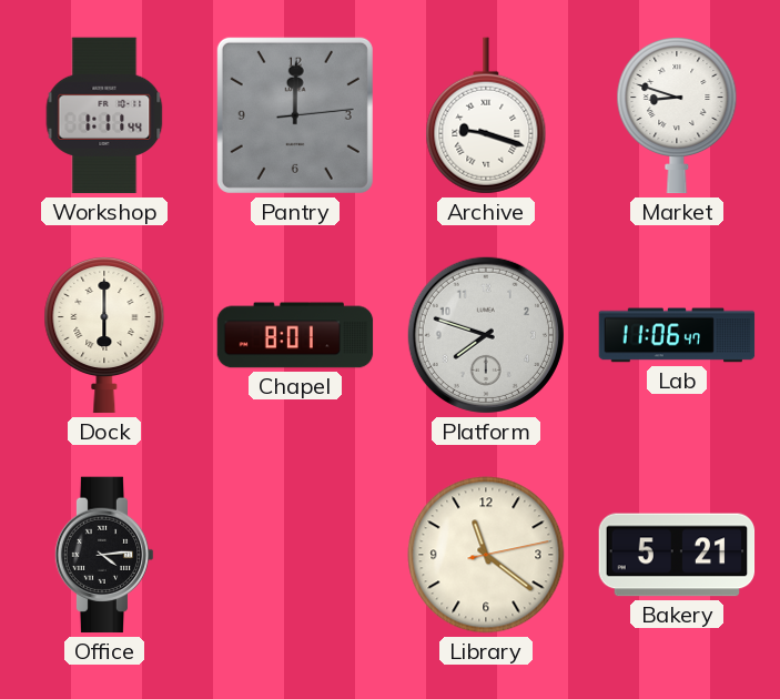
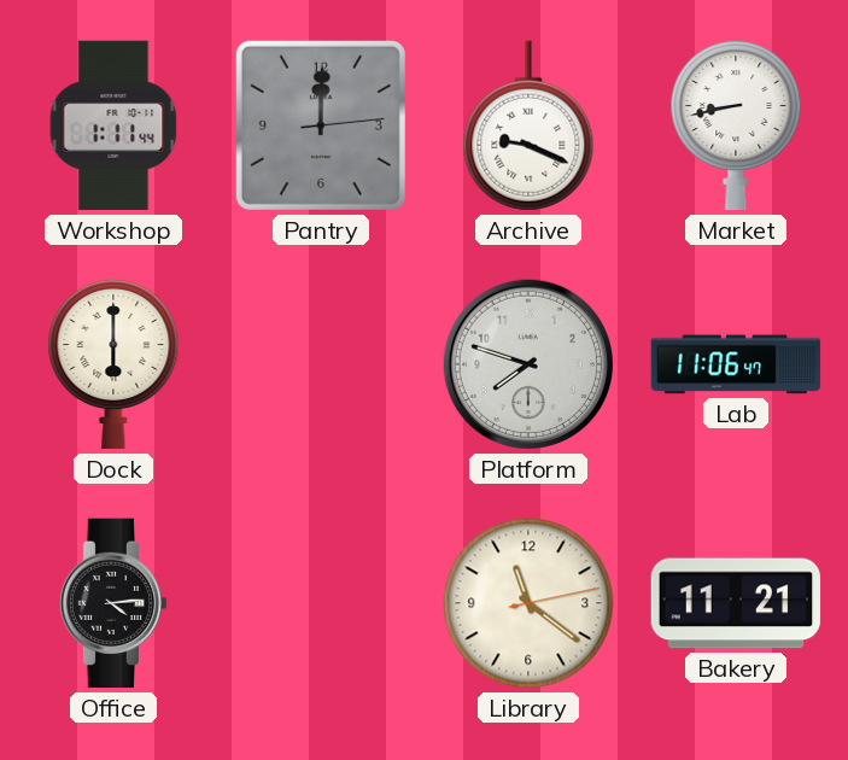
Archive: 9:18 -> 9:19
Market: 8:48 -> 8:43
Chapel: 8:01 -> none
Bakery: 5:21 -> 11:21
